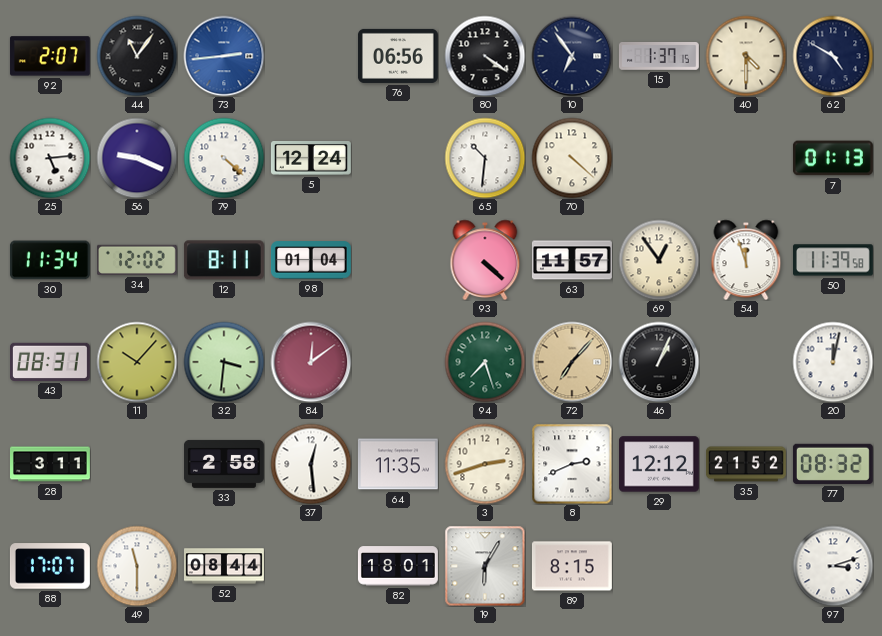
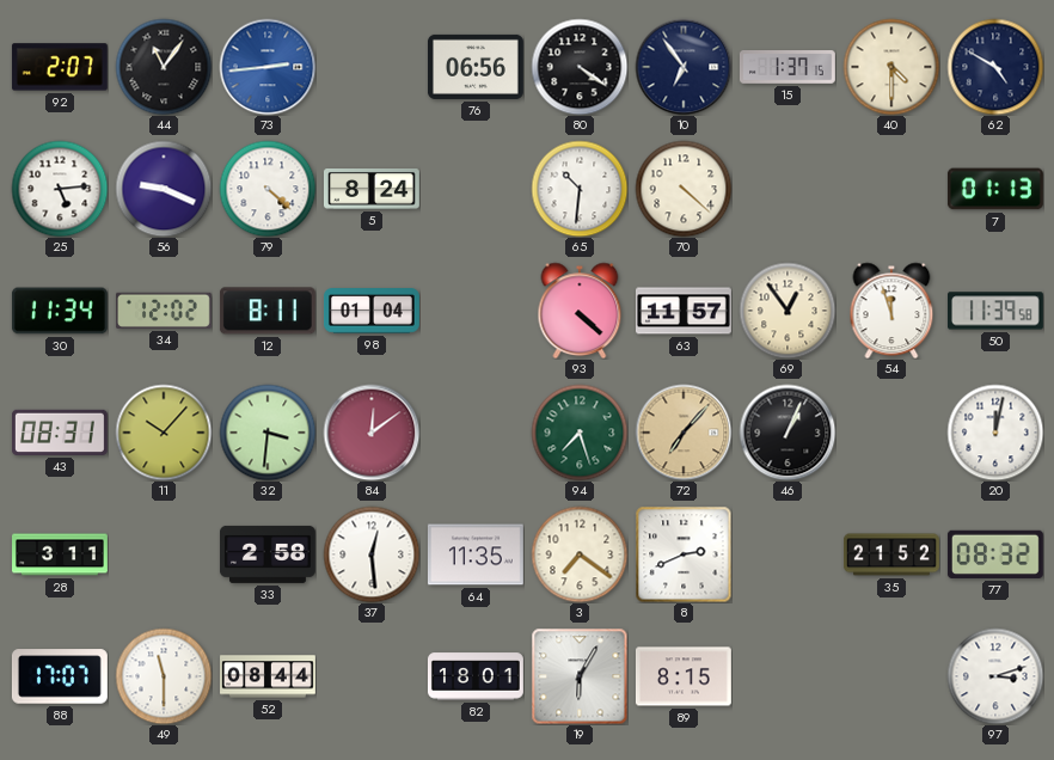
5: 12:24 -> 8:24
3: 2:42 -> 7:21
29: 12:12 -> none
